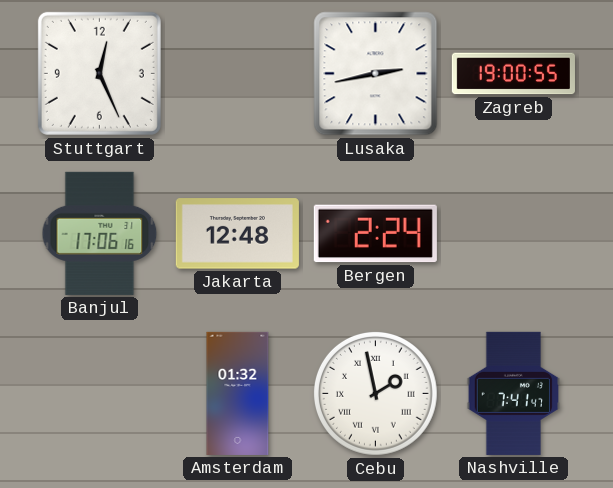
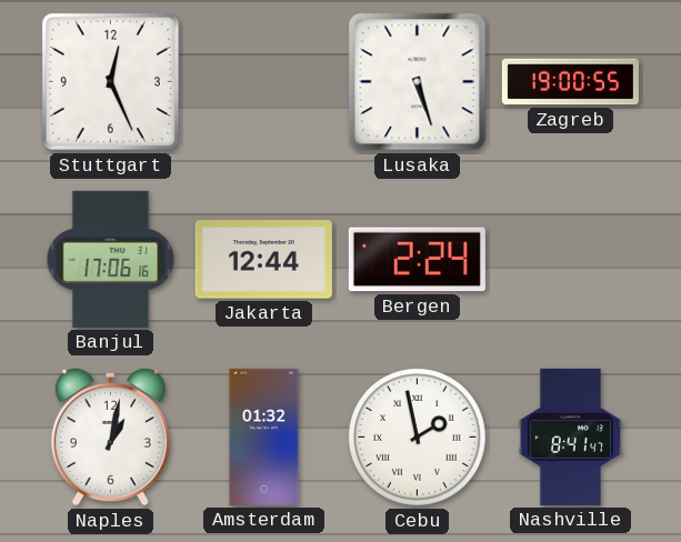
Lusaka: 2:43 -> 5:27
Jakarta: 12:48 -> 12:44
Naples: none -> 1:02
Nashville: 7:41 -> 8:41
